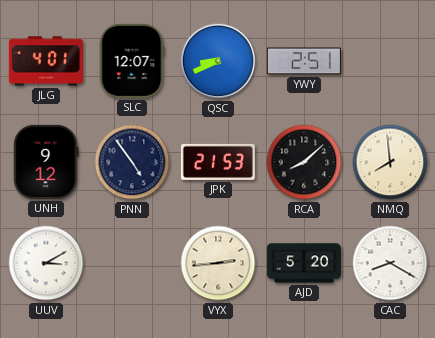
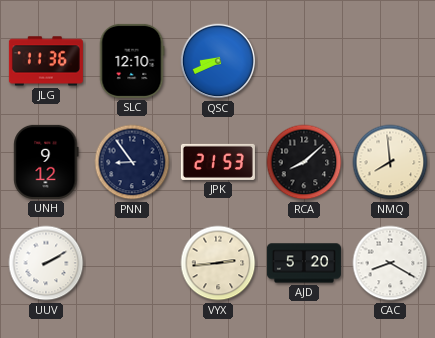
JLG: 4:01 -> 11:36
SLC: 12:07 -> 12:10
YWY: 2:51 -> none
PNN: 4:54 -> 8:54
UUV: 3:10 -> 2:10
